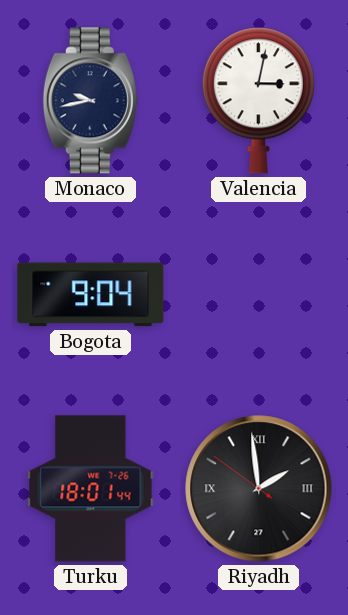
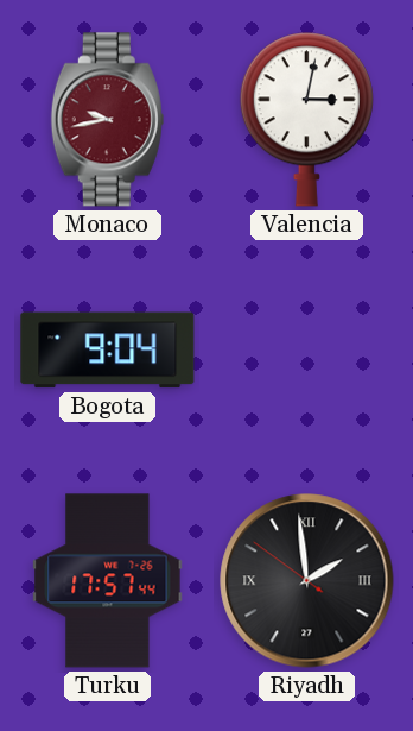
Monaco dial: navy -> burgundy
Turku: 18:01 -> 17:57
